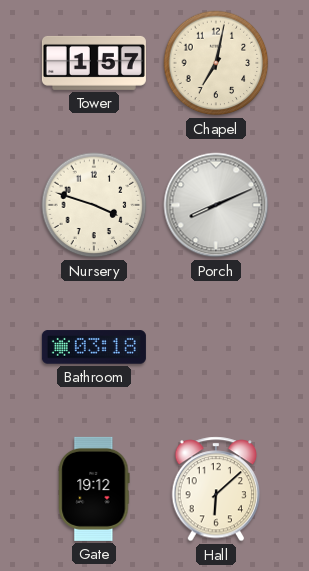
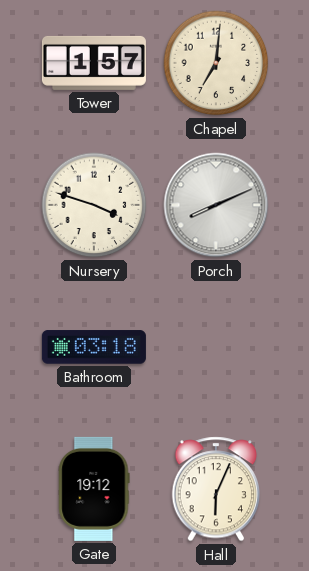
Chapel: 7:02 -> 7:01
Hall: 6:08 -> 6:04
